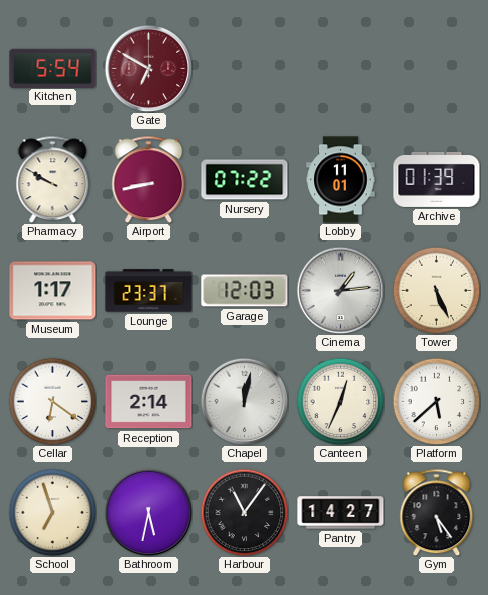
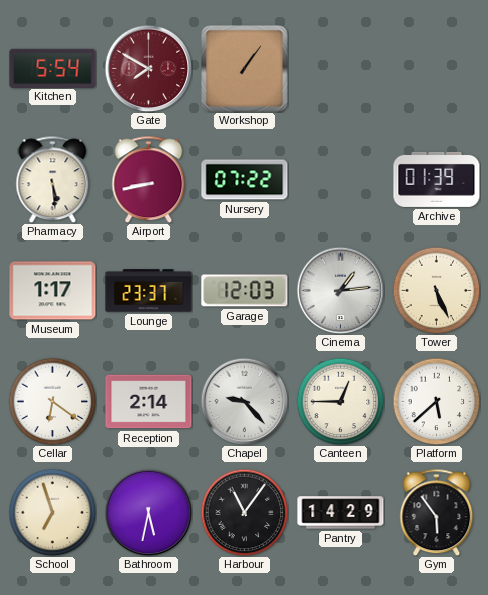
Gate: 6:50 -> 7:50
Workshop: none -> 1:06
Pharmacy: 9:50 -> 5:29
Lobby: 11:01 -> none
Chapel: 12:02 -> 9:23
Canteen: 12:34 -> 12:45
Pantry: 14:27 -> 14:29
Gym: 5:24 -> 5:54
